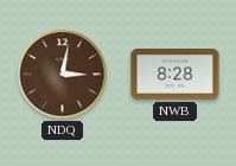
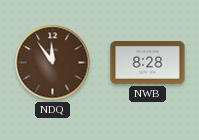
NDQ: 3:02 -> 11:54
